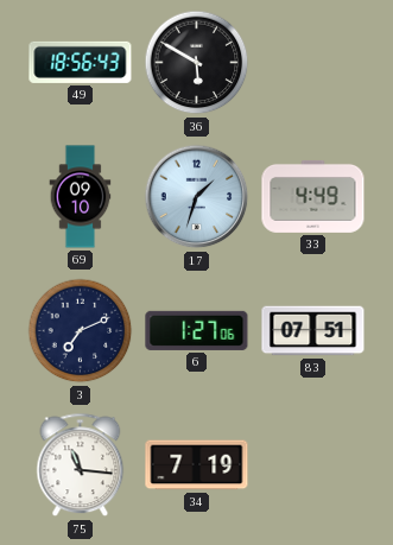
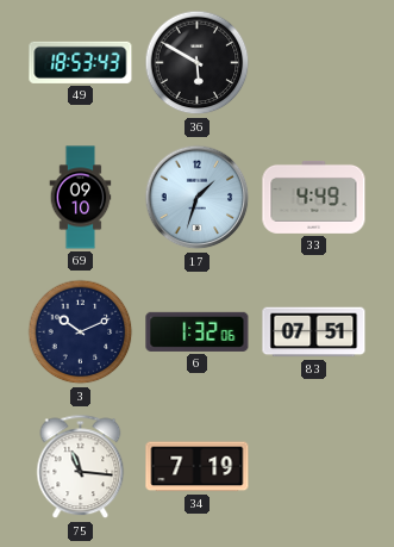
49: 18:56 -> 18:53
3: 7:11 -> 10:11
6: 1:27 -> 1:32
